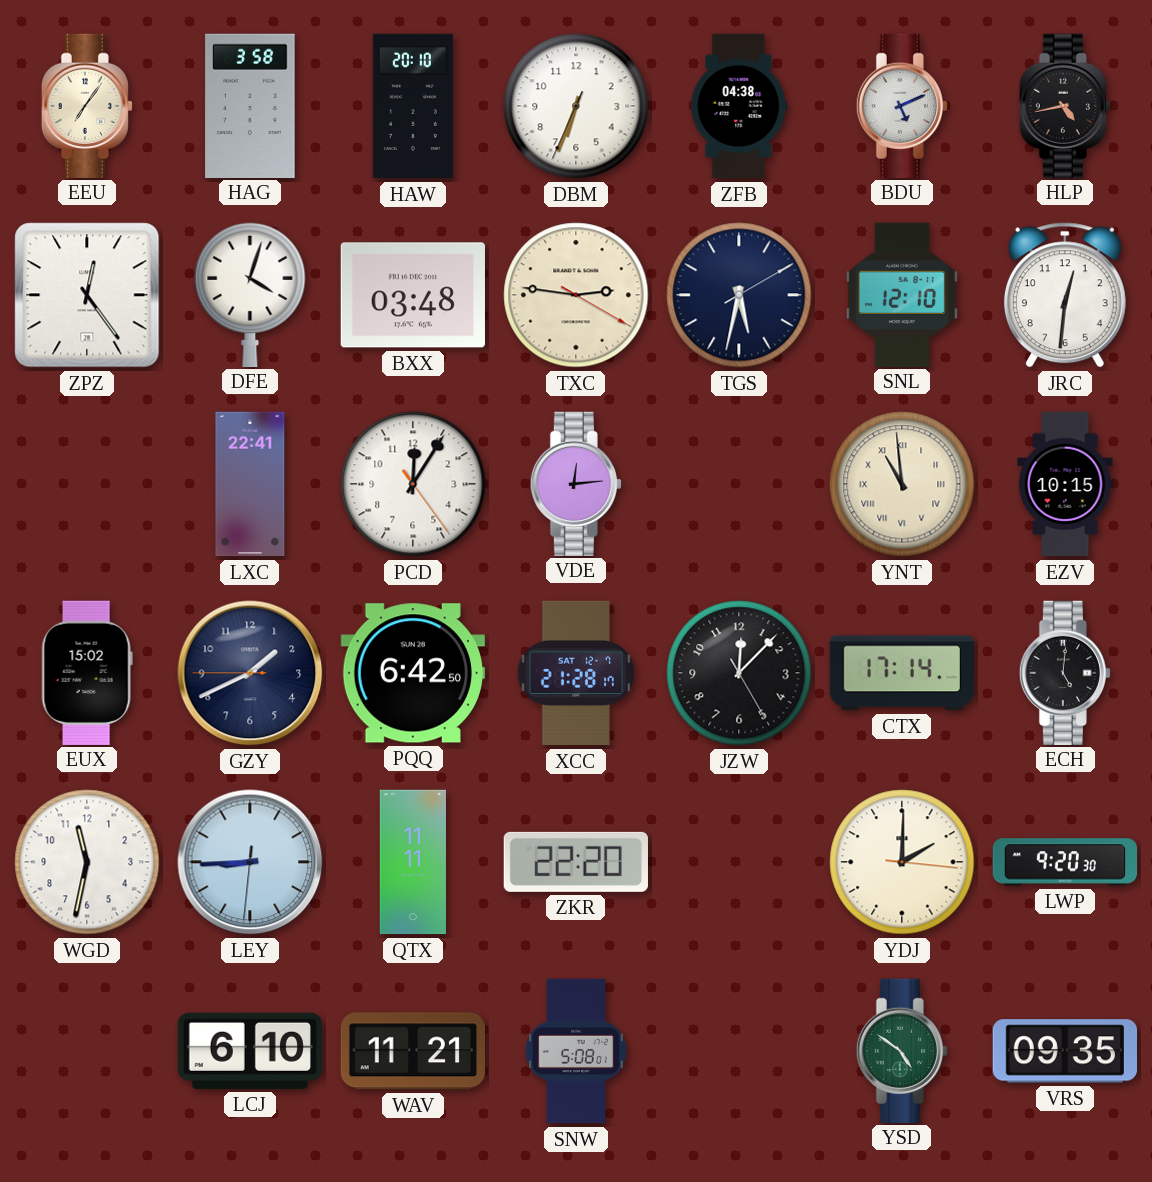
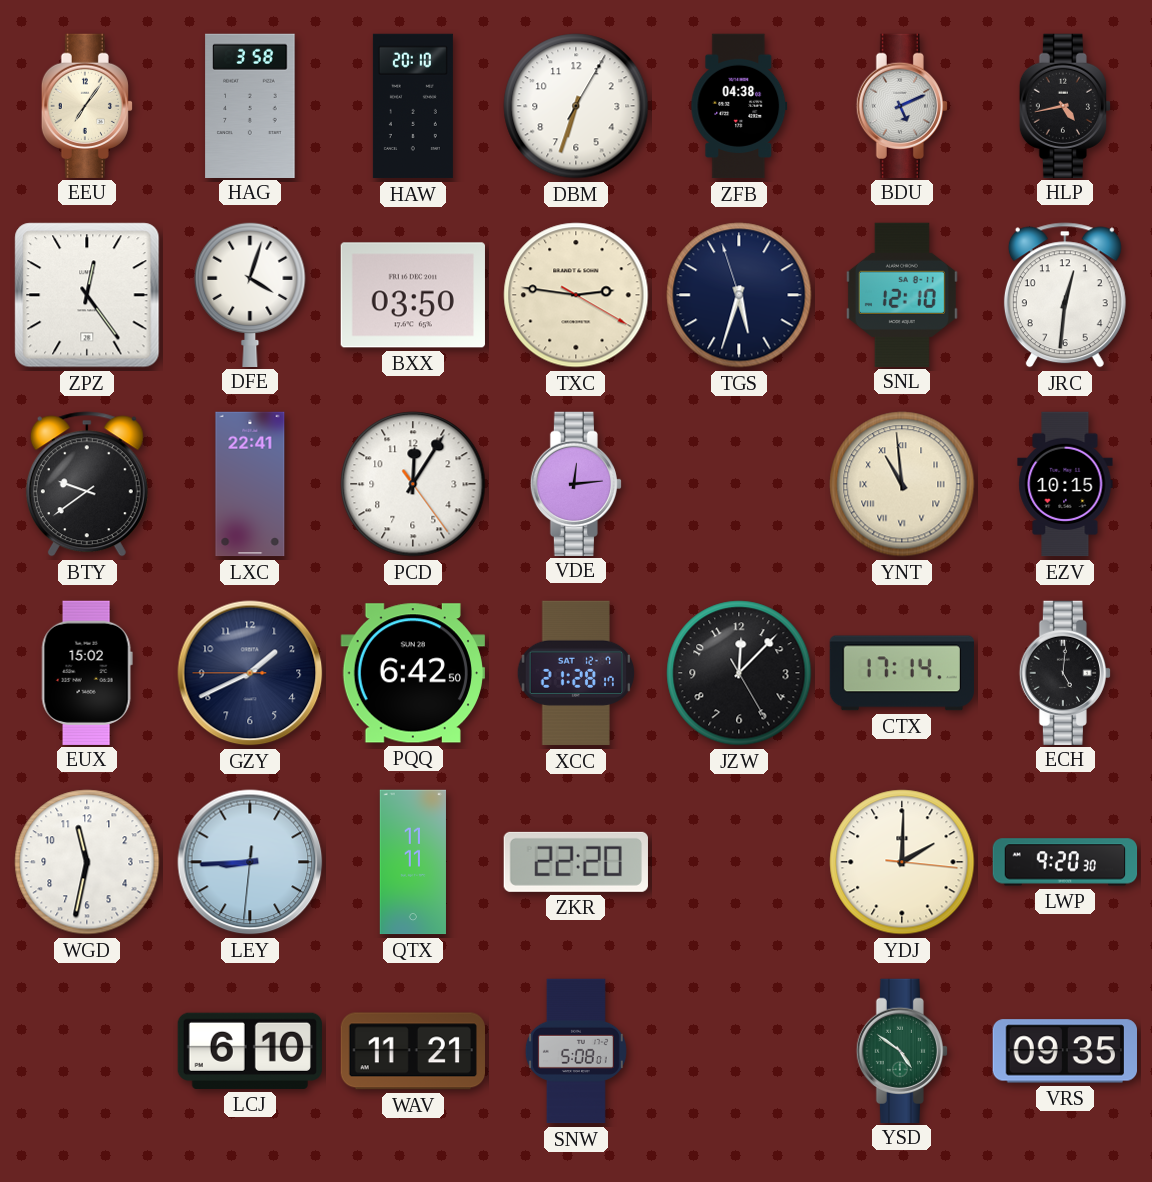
DBM: 6:33:34 -> 6:33:05
BXX: 03:48 -> 03:50
TGS: 5:32:10 -> 5:32:57
BTY: none -> 9:39
